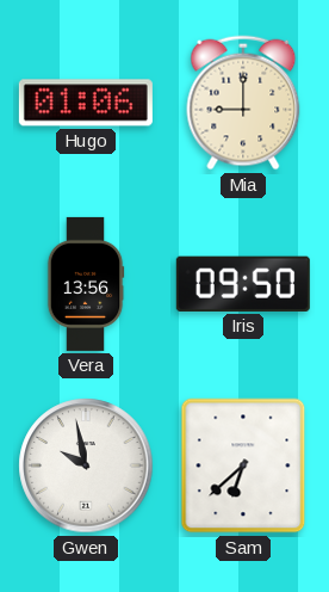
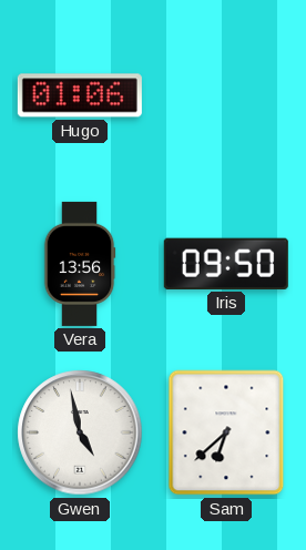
Mia: 9:00 -> none
Gwen: 9:58 -> 4:58
